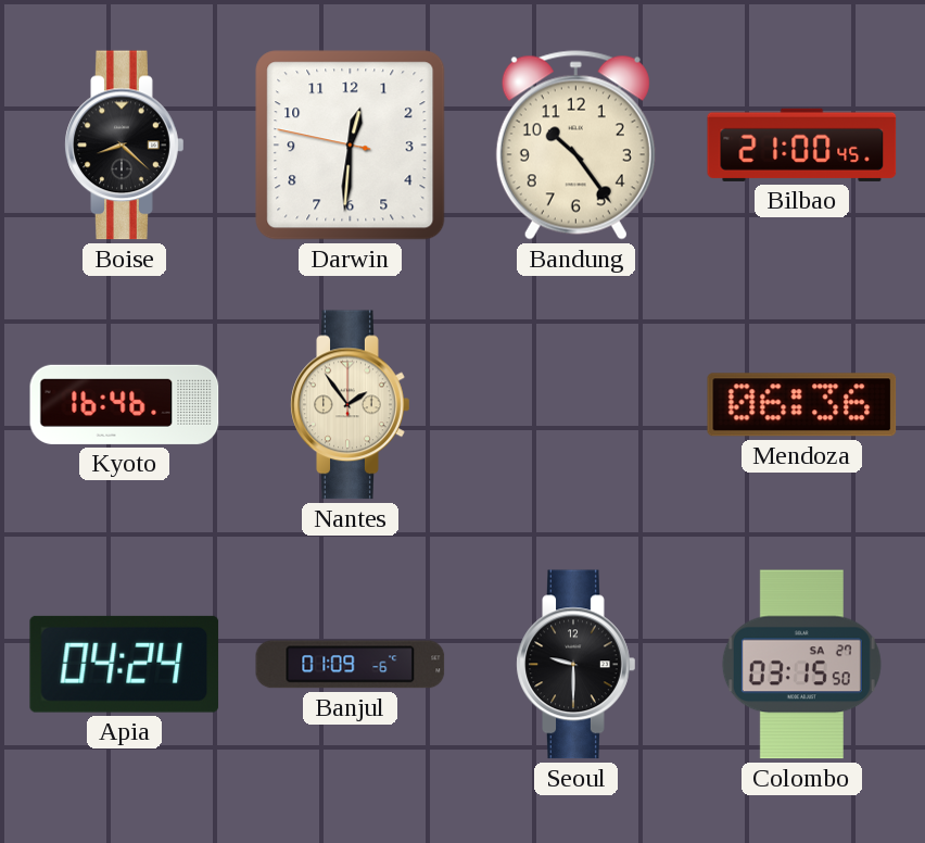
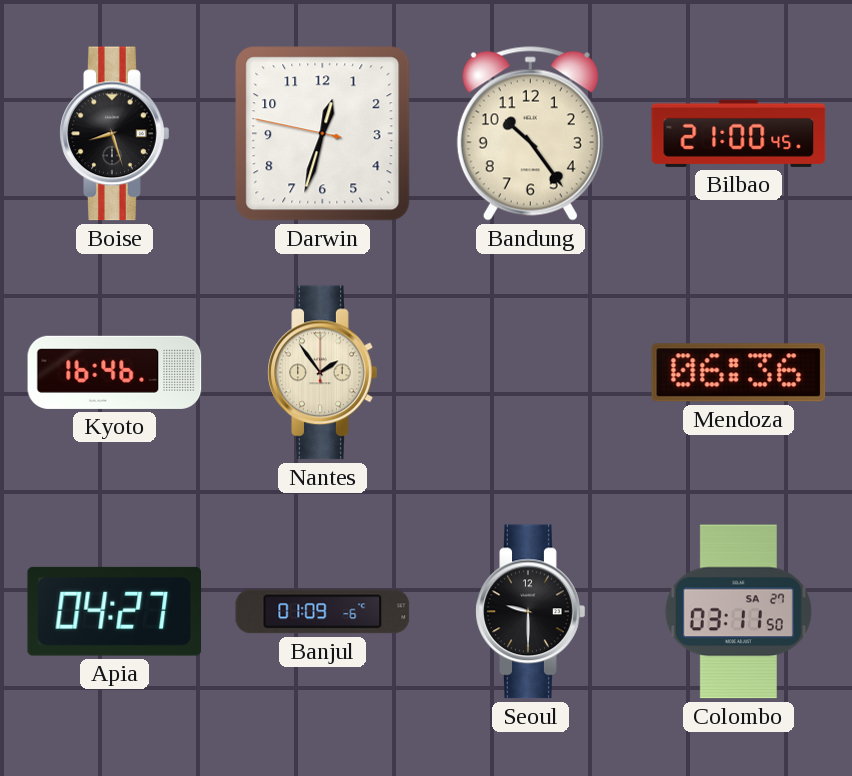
Boise: 8:22 -> 8:27
Darwin: 12:30 -> 12:32
Apia: 04:24 -> 04:27
Colombo: 03:15 -> 03:11
